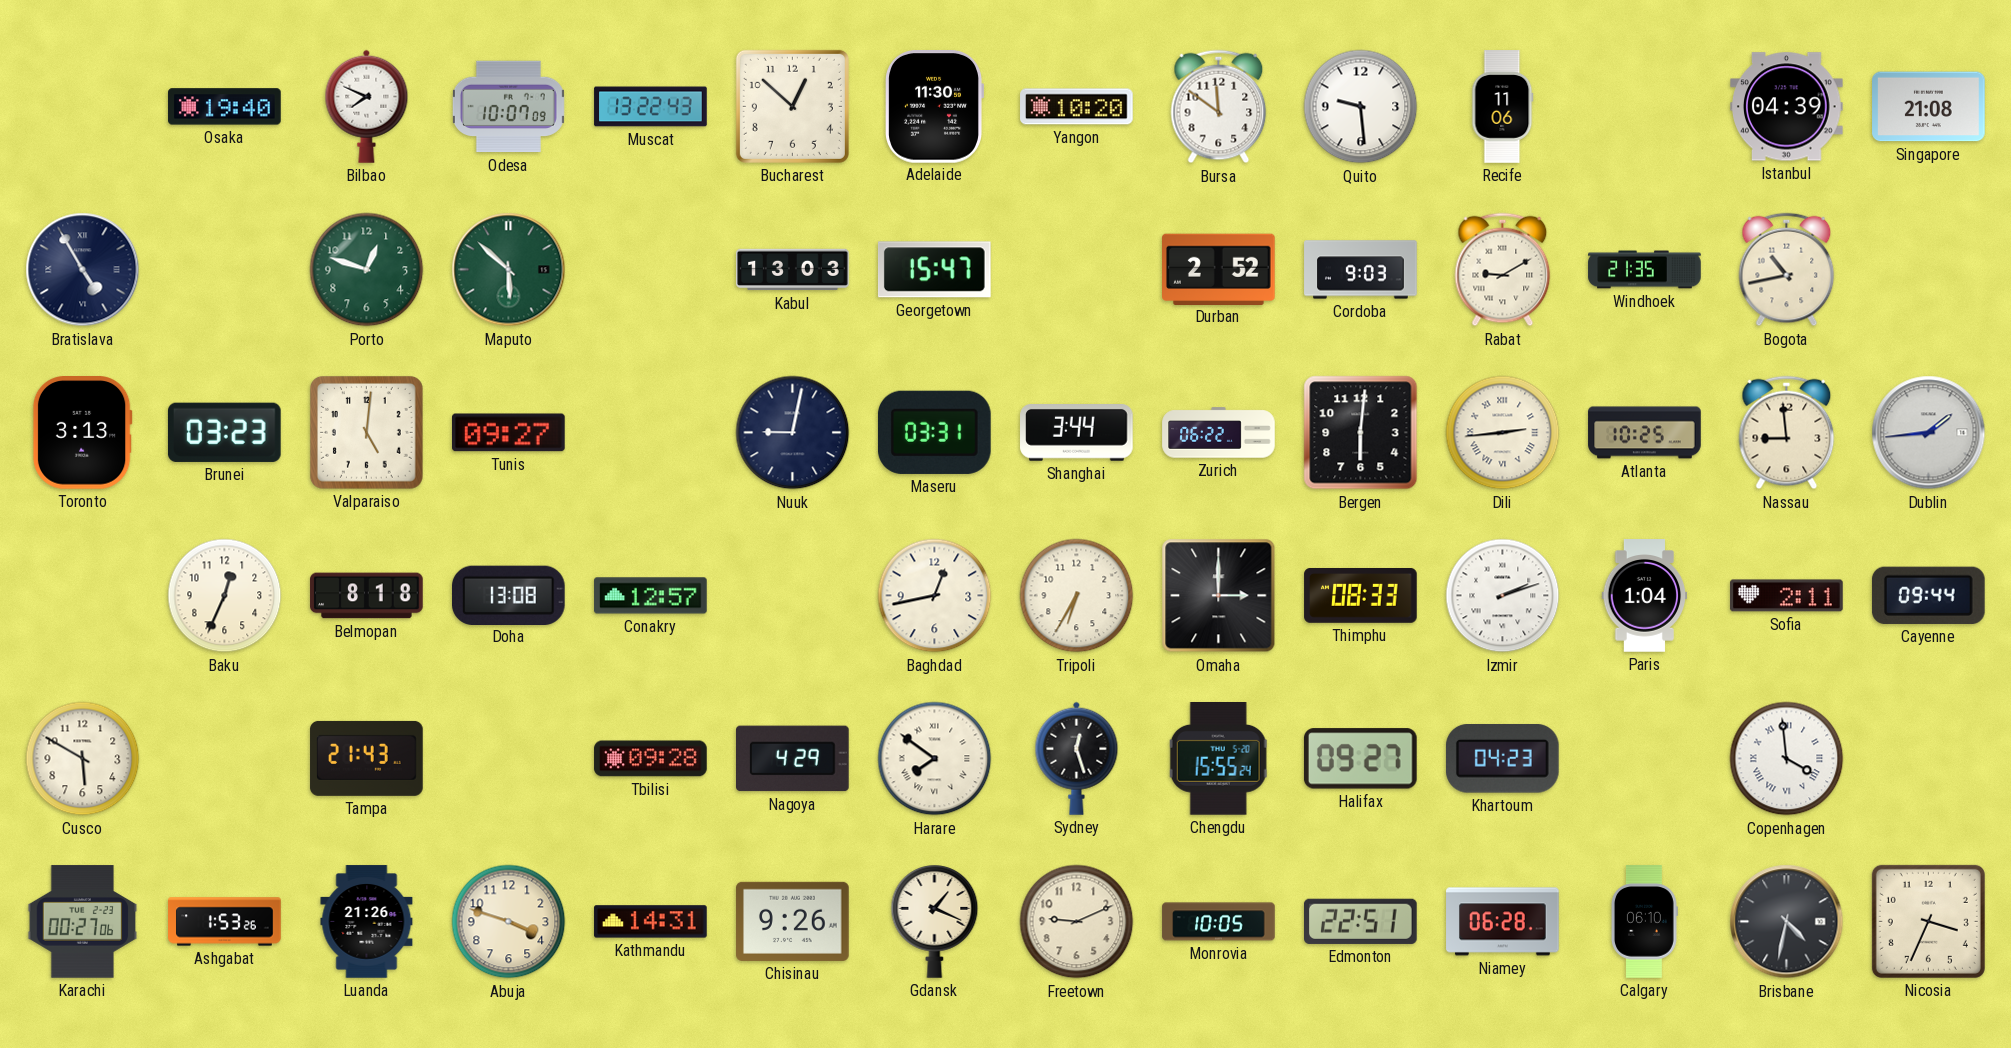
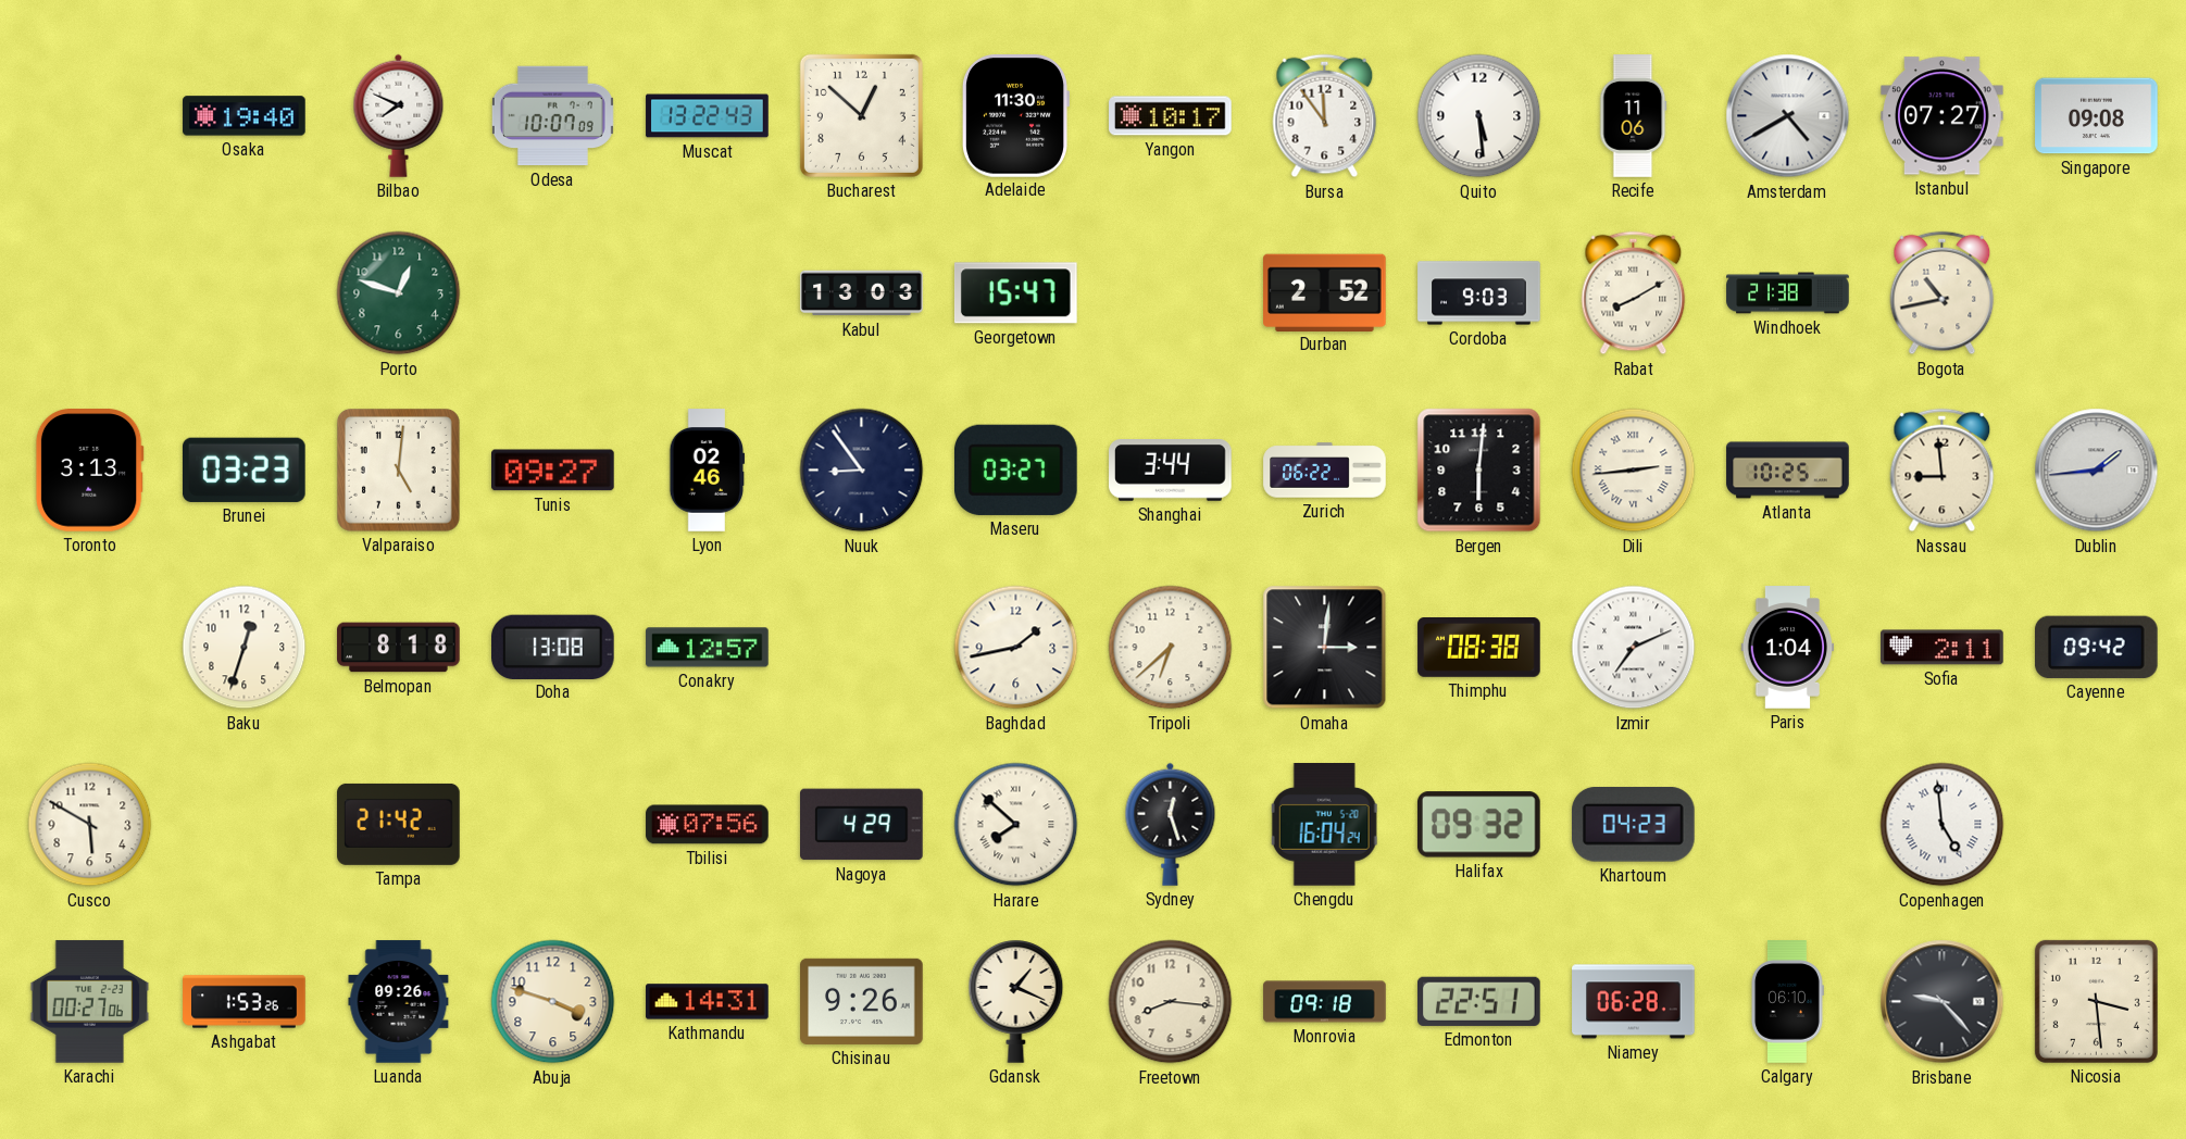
Yangon: 10:20 -> 10:17
Bursa: 11:51 -> 11:54
Quito: 9:29 -> 5:29
Amsterdam: none -> 4:40
Istanbul: 04:39 -> 07:27
Singapore: 21:08 -> 09:08
Bratislava: 4:55 -> none
Maputo: 5:52 -> none
Rabat: 9:10 -> 8:10
Windhoek: 21:35 -> 21:38
Lyon: none -> 02:46
Nuuk: 9:02 -> 8:54
Maseru: 03:31 -> 03:27
Baku: 12:34 -> 12:33
Baghdad: 12:43 -> 1:43
Tripoli: 6:35 -> 6:38
Omaha: 3:00 -> 3:01
Thimphu: 08:33 -> 08:38
Izmir: 2:12 -> 7:11
Cayenne: 09:44 -> 09:42
Tampa: 21:43 -> 21:42
Tbilisi: 09:28 -> 07:56
Harare: 7:51 -> 7:52
Chengdu: 15:55 -> 16:04
Halifax: 09:27 -> 09:32
Copenhagen: 3:59 -> 4:59
Luanda: 21:26 -> 09:26
Freetown: 9:11 -> 8:16
Monrovia: 10:05 -> 09:18
Brisbane: 4:32 -> 9:23
Nicosia: 3:34 -> 3:29
